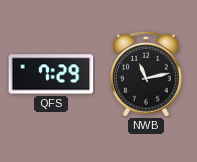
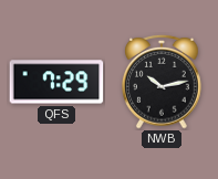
NWB: 11:13 -> 10:13
